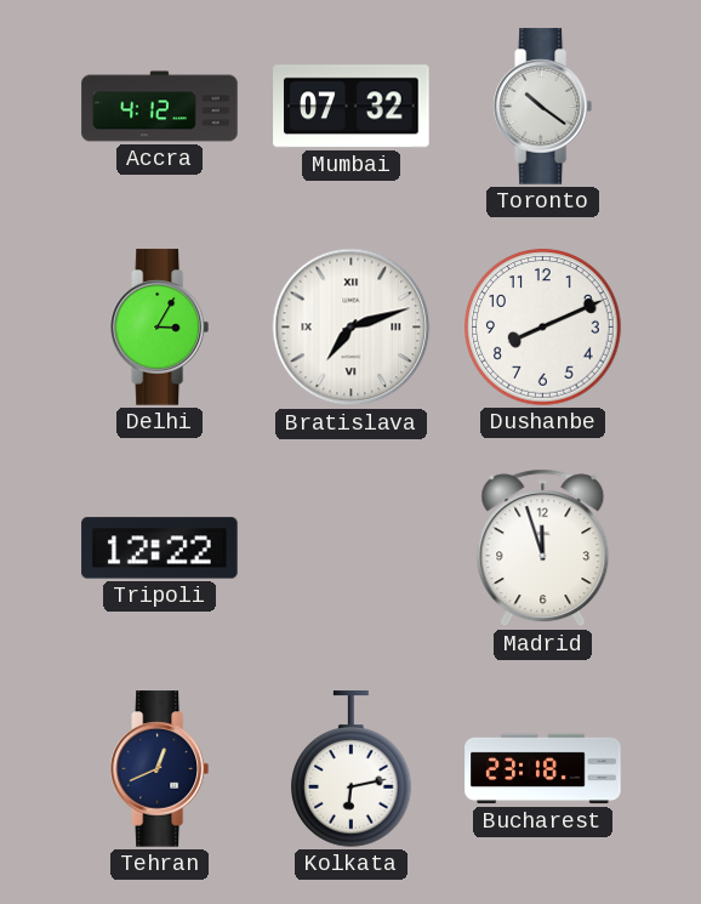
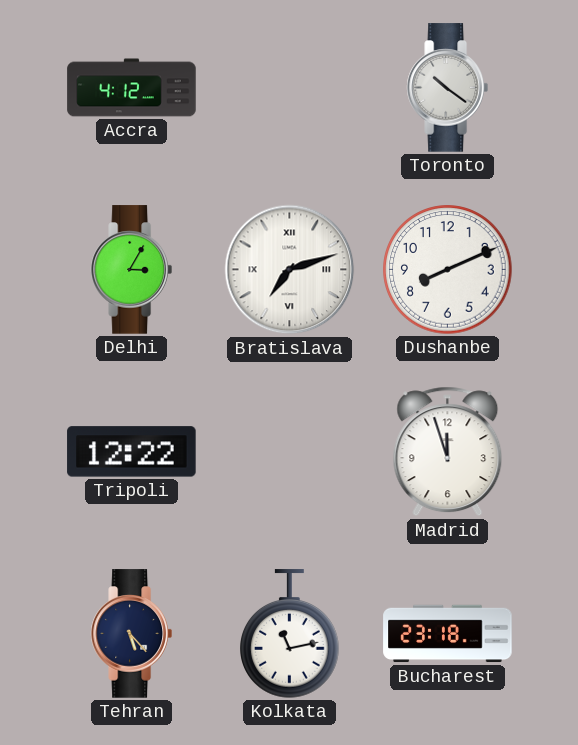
Mumbai: 07:32 -> none
Tehran: 12:41 -> 5:23
Kolkata: 6:13 -> 11:13
